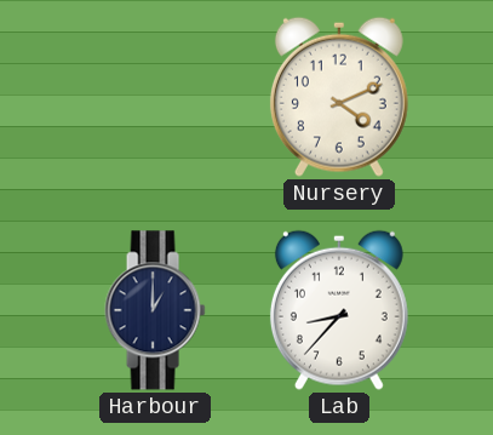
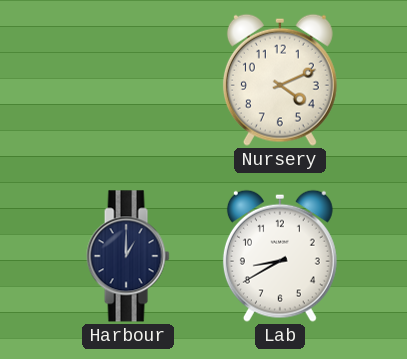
Lab: 8:37 -> 8:40
